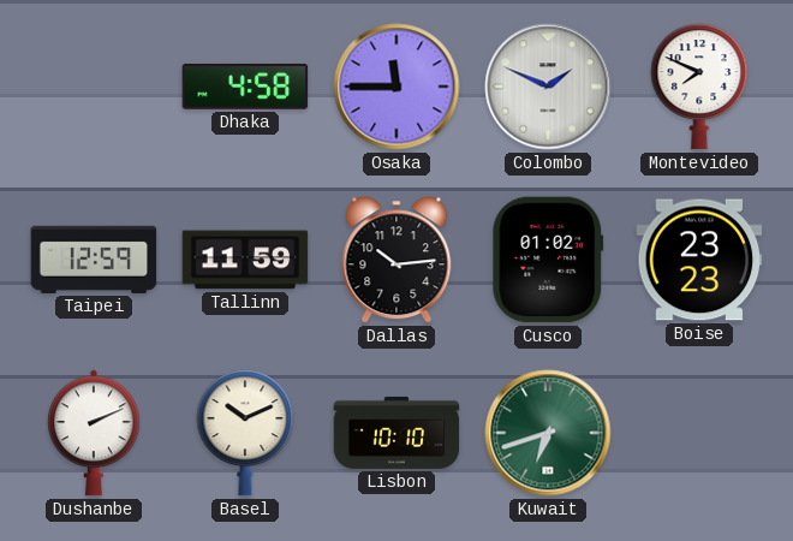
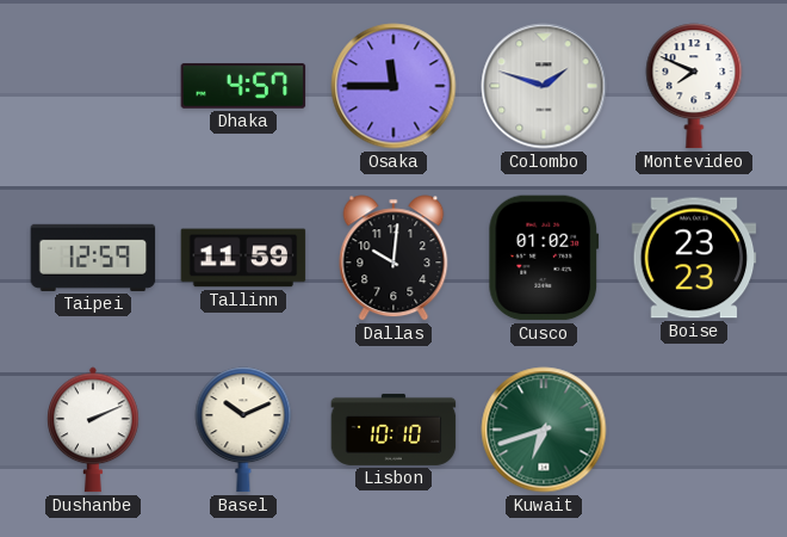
Dhaka: 4:58 -> 4:57
Colombo: 1:49 -> 1:48
Dallas: 10:14 -> 10:01
